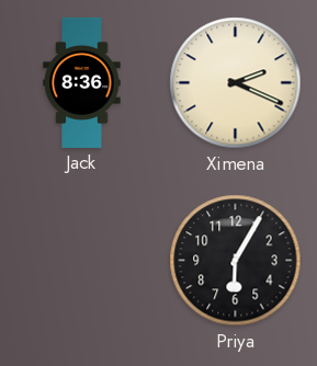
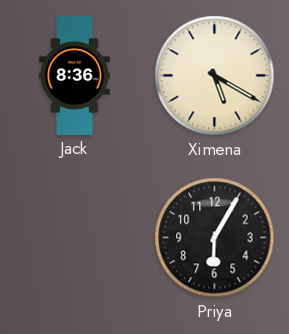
Ximena: 2:19 -> 5:20
